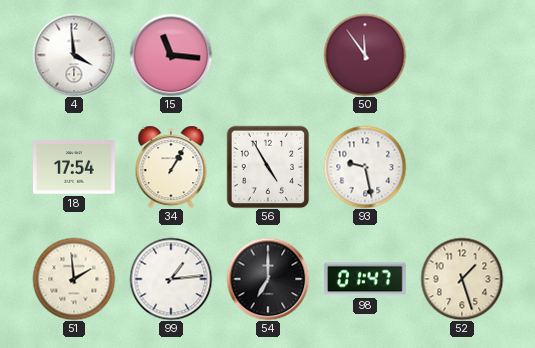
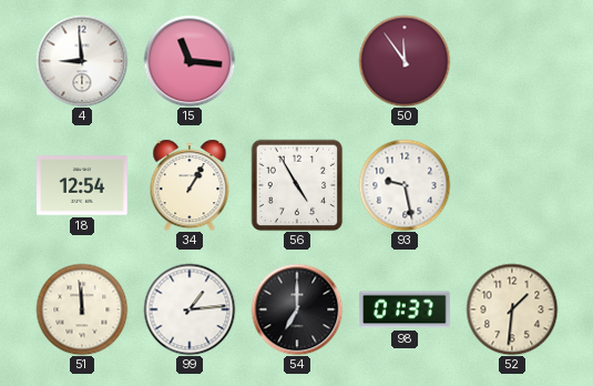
4: 3:59 -> 8:59
18: 17:54 -> 12:54
51: 1:59 -> 11:59
98: 01:47 -> 01:37
52: 1:27 -> 1:31
